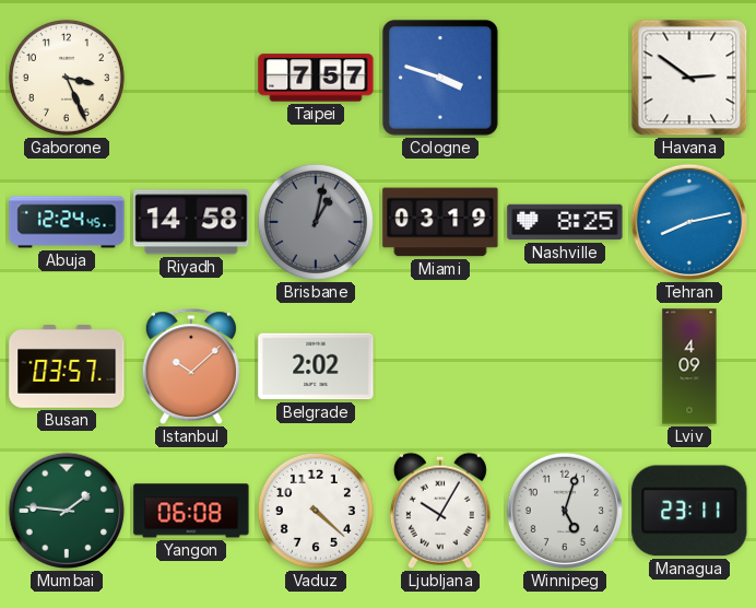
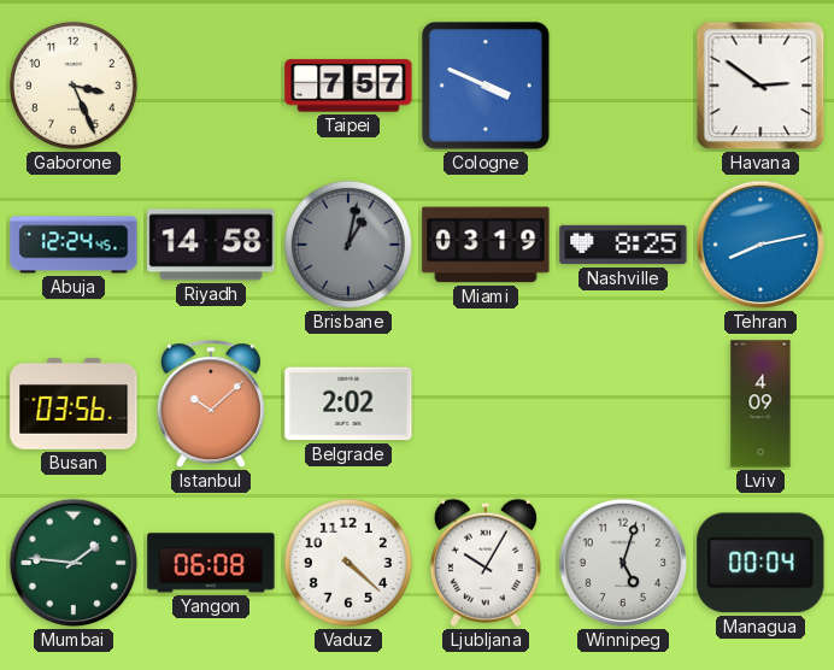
Cologne: 3:48 -> 3:49
Busan: 03:57 -> 03:56
Managua: 23:11 -> 00:04
